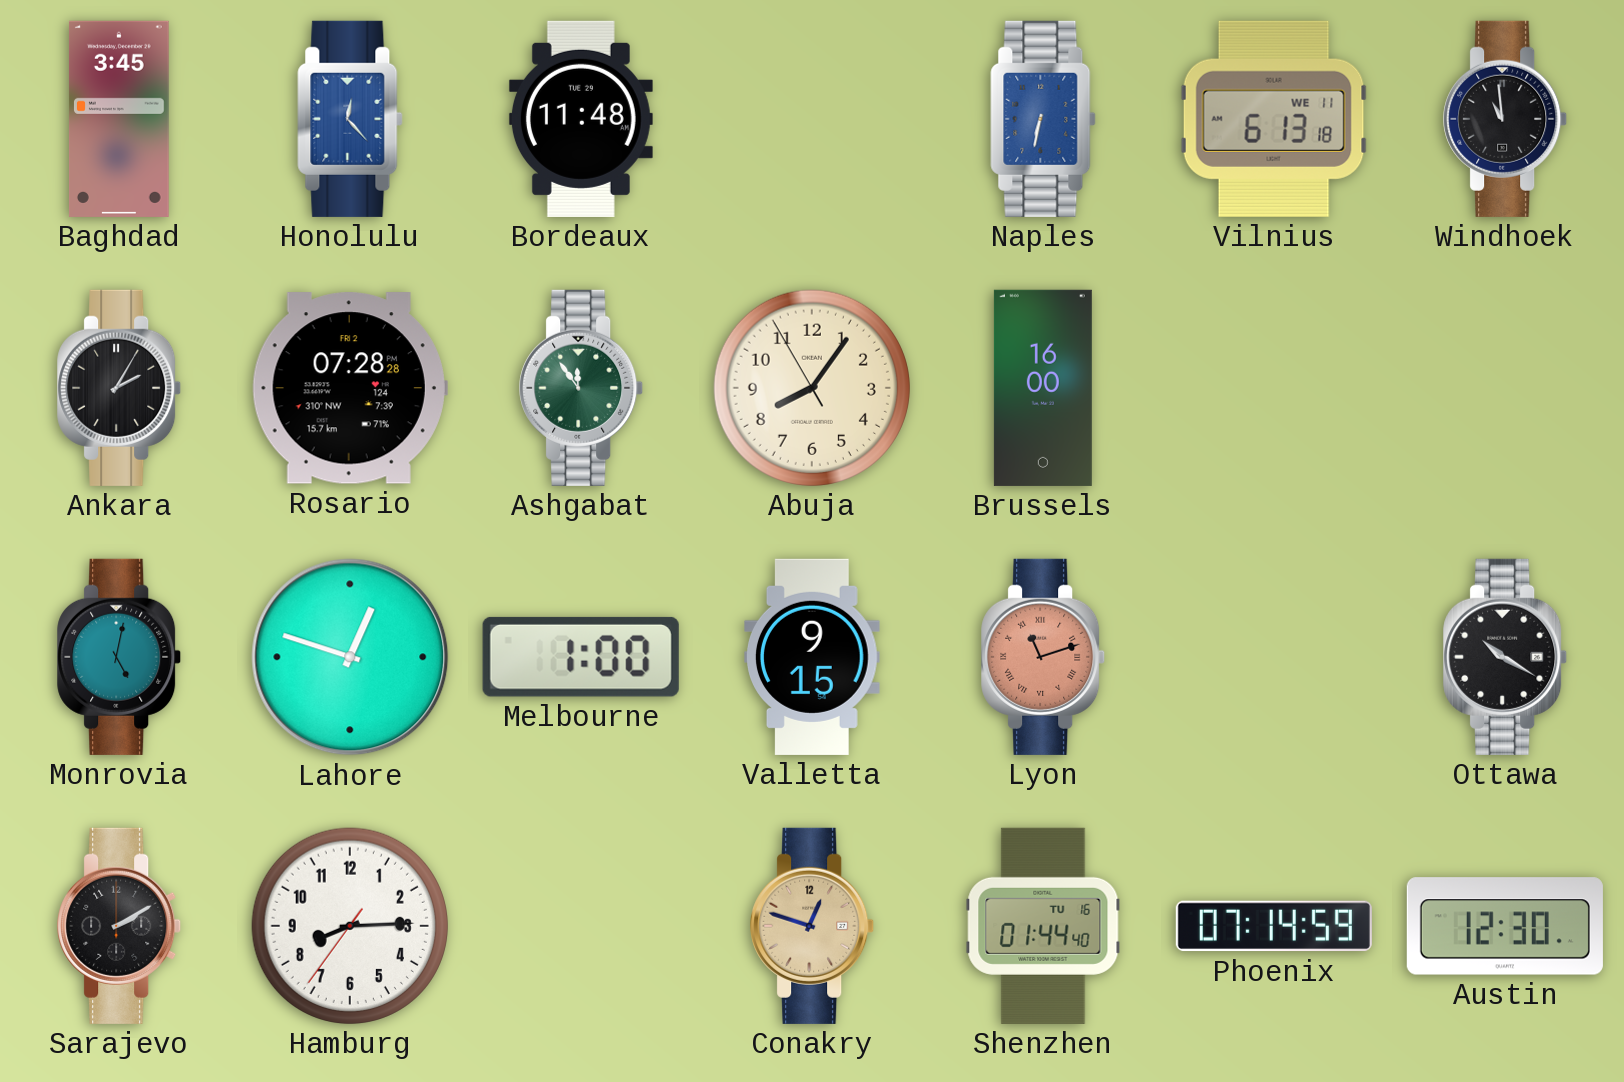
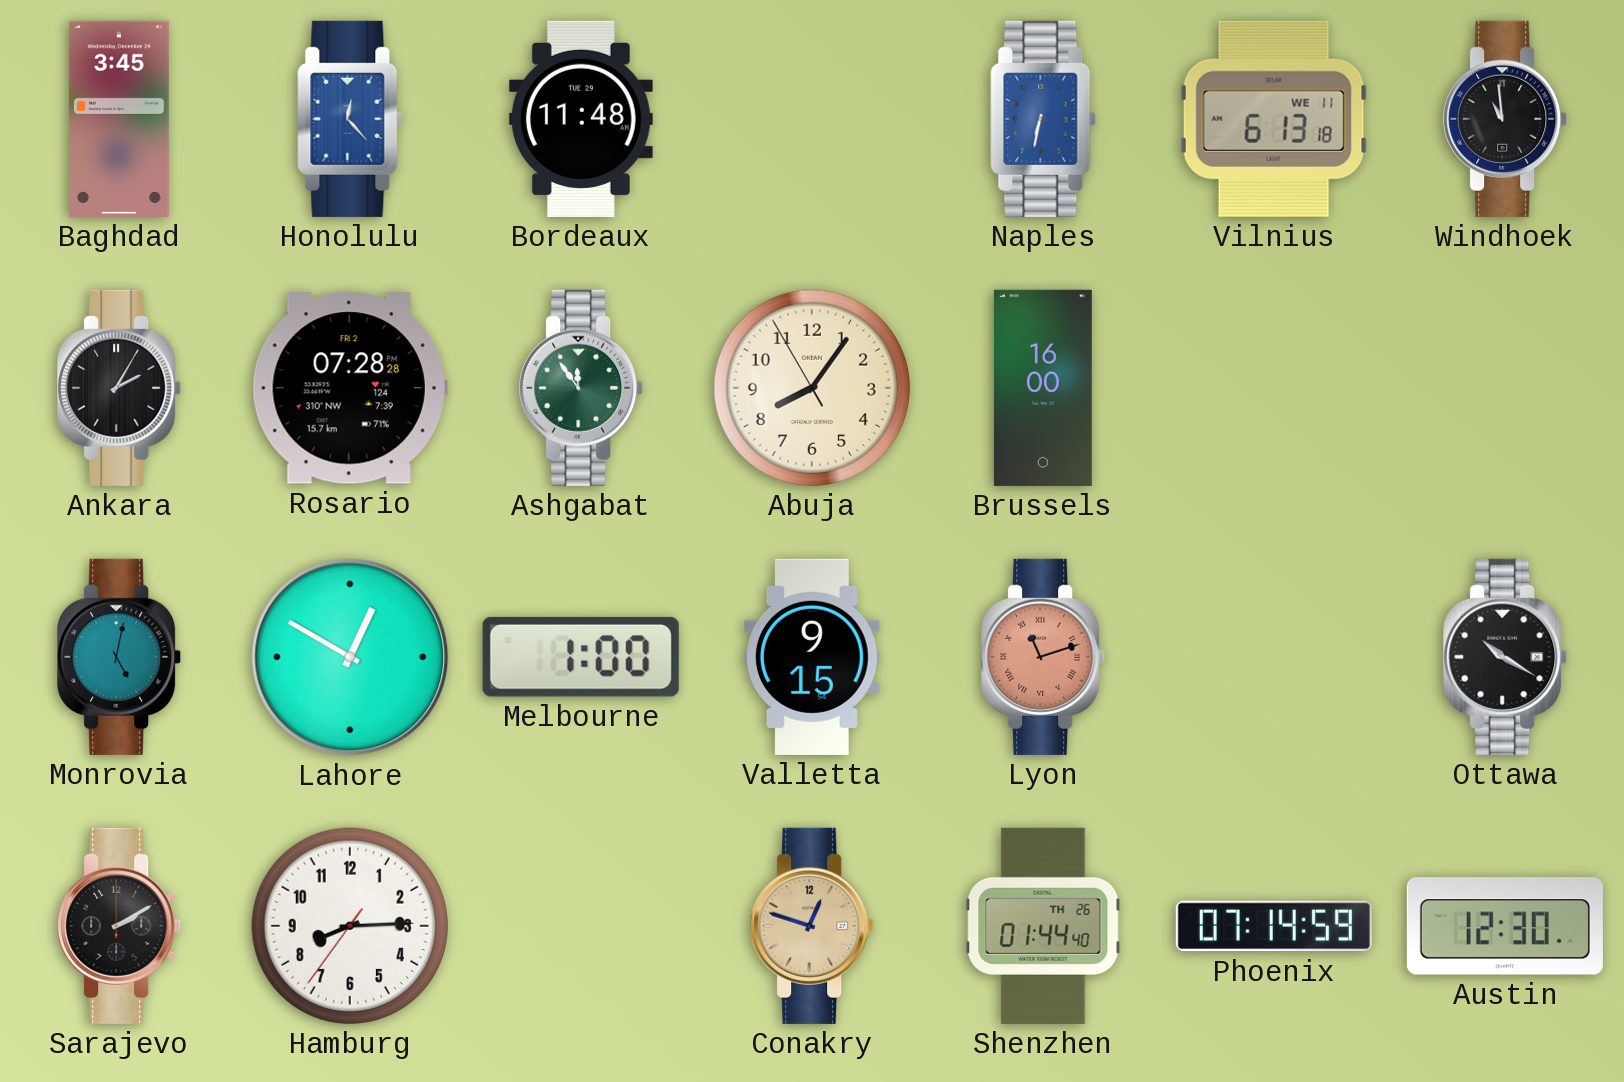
Lahore: 12:48 -> 12:50
Shenzhen date: TU 16 -> TH 26
